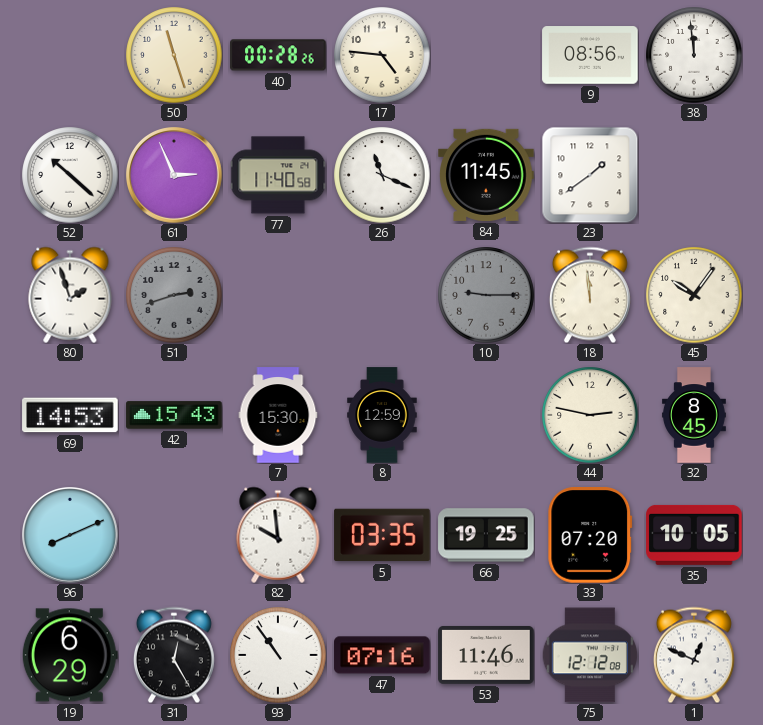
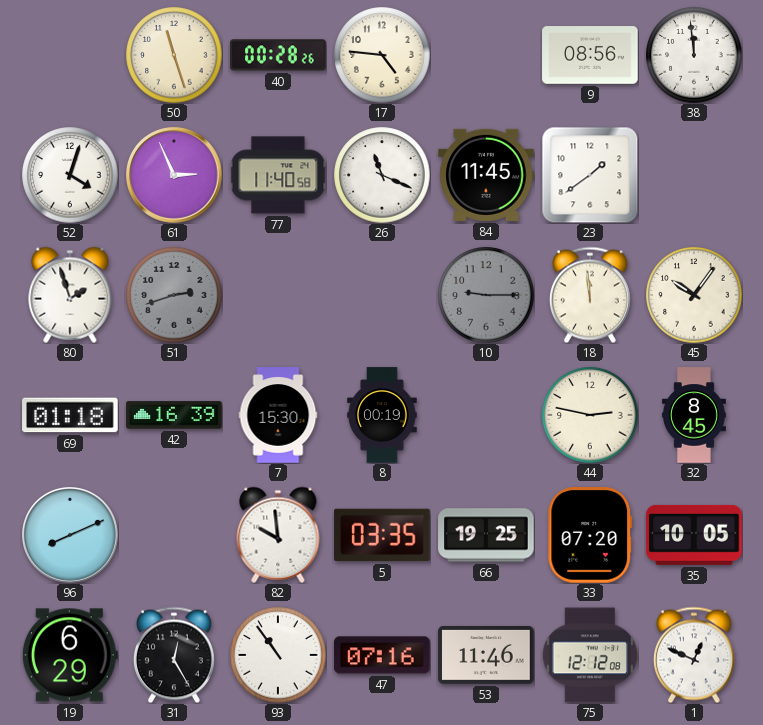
52: 10:22 -> 4:03
69: 14:53 -> 01:18
42: 15:43 -> 16:39
8: 12:59 -> 00:19
